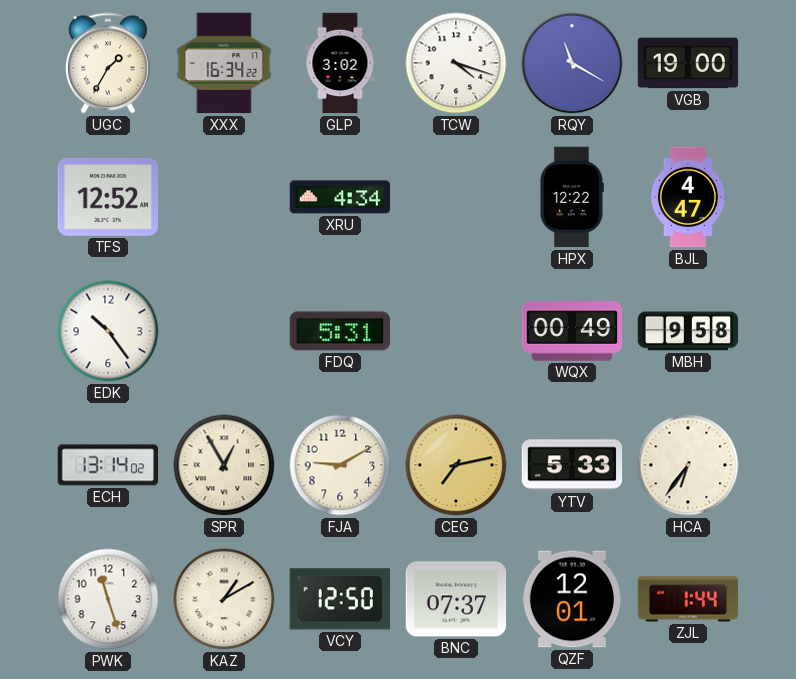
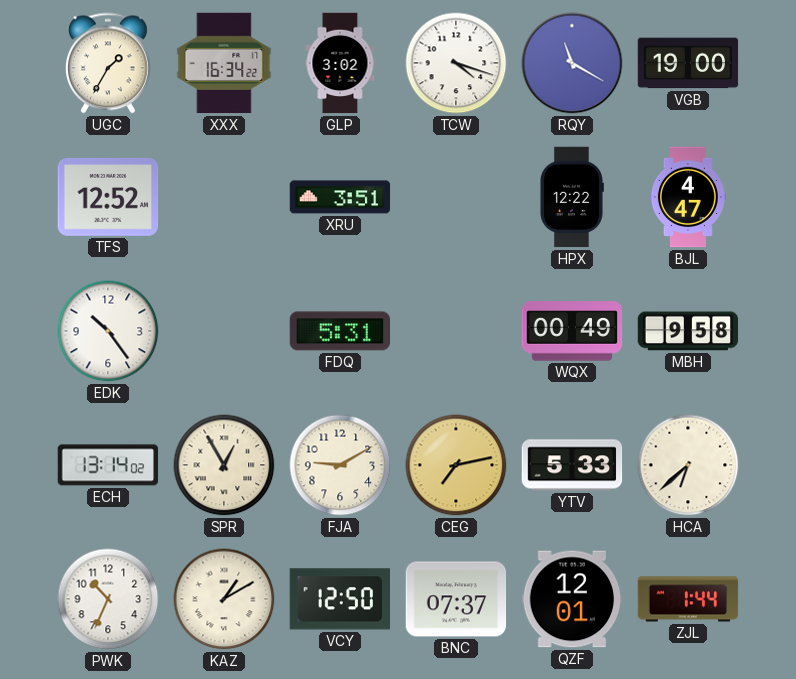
XRU: 4:34 -> 3:51
HCA: 6:36 -> 6:38
PWK: 11:27 -> 10:34
